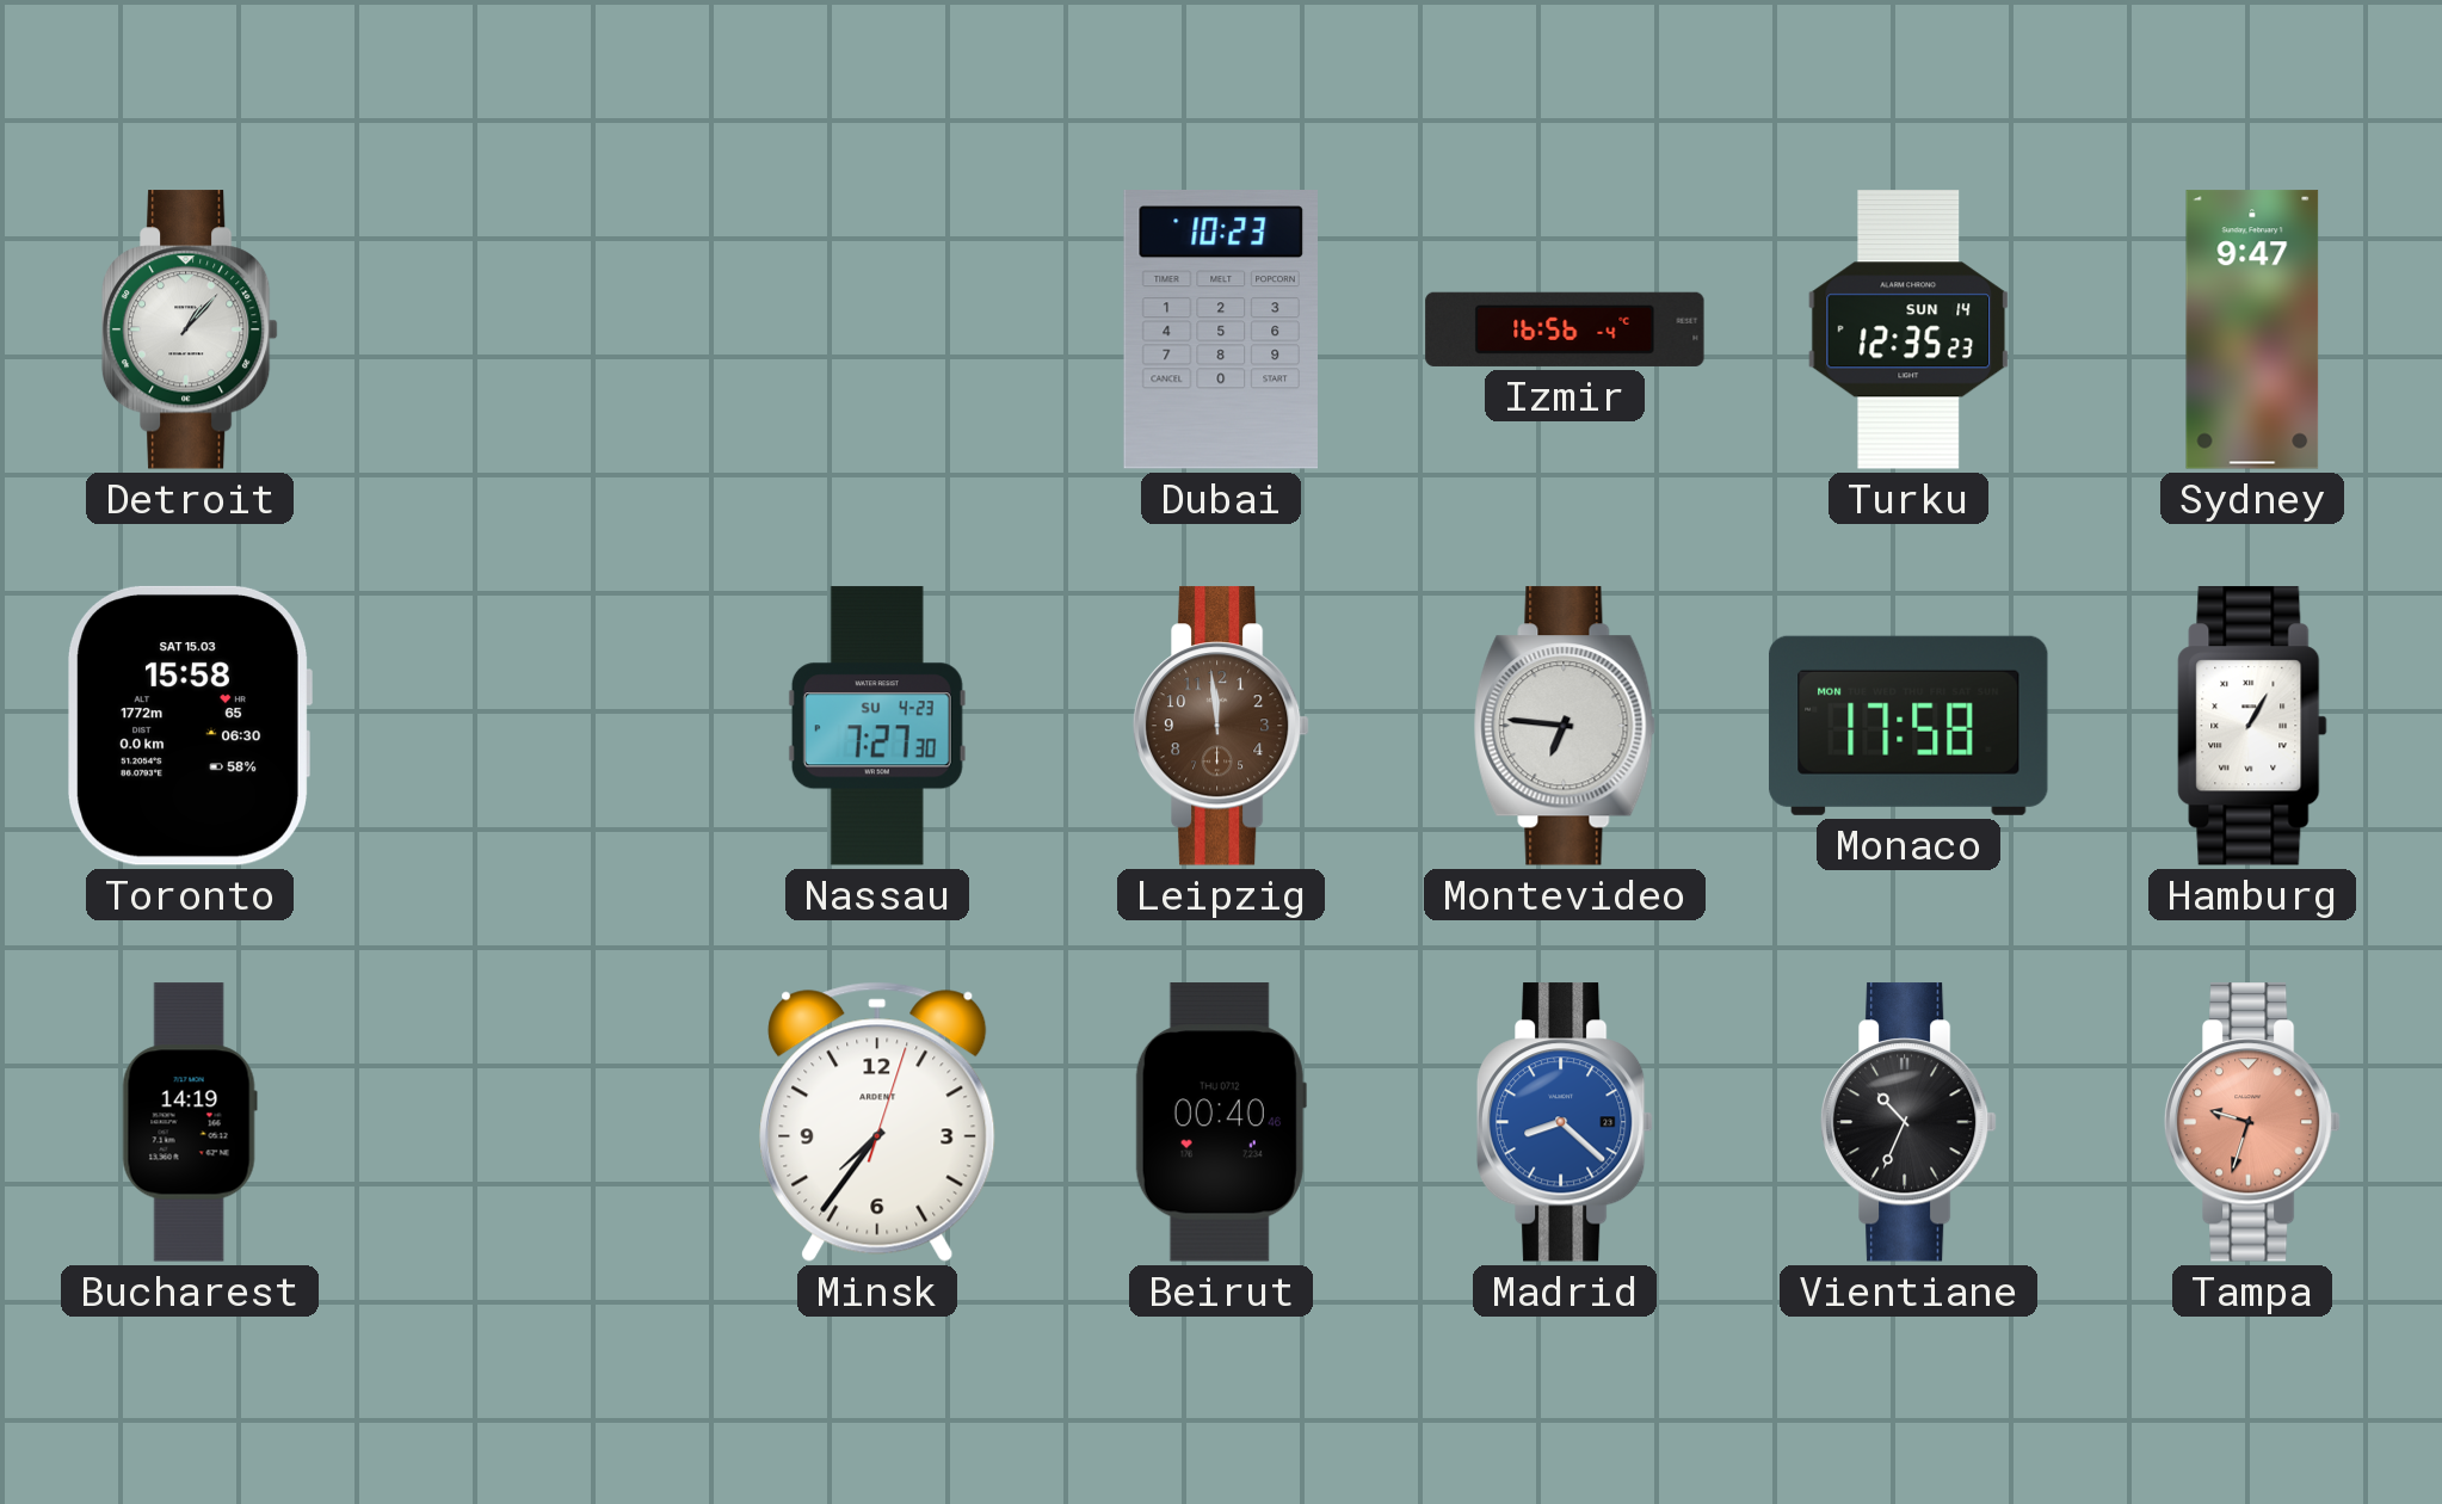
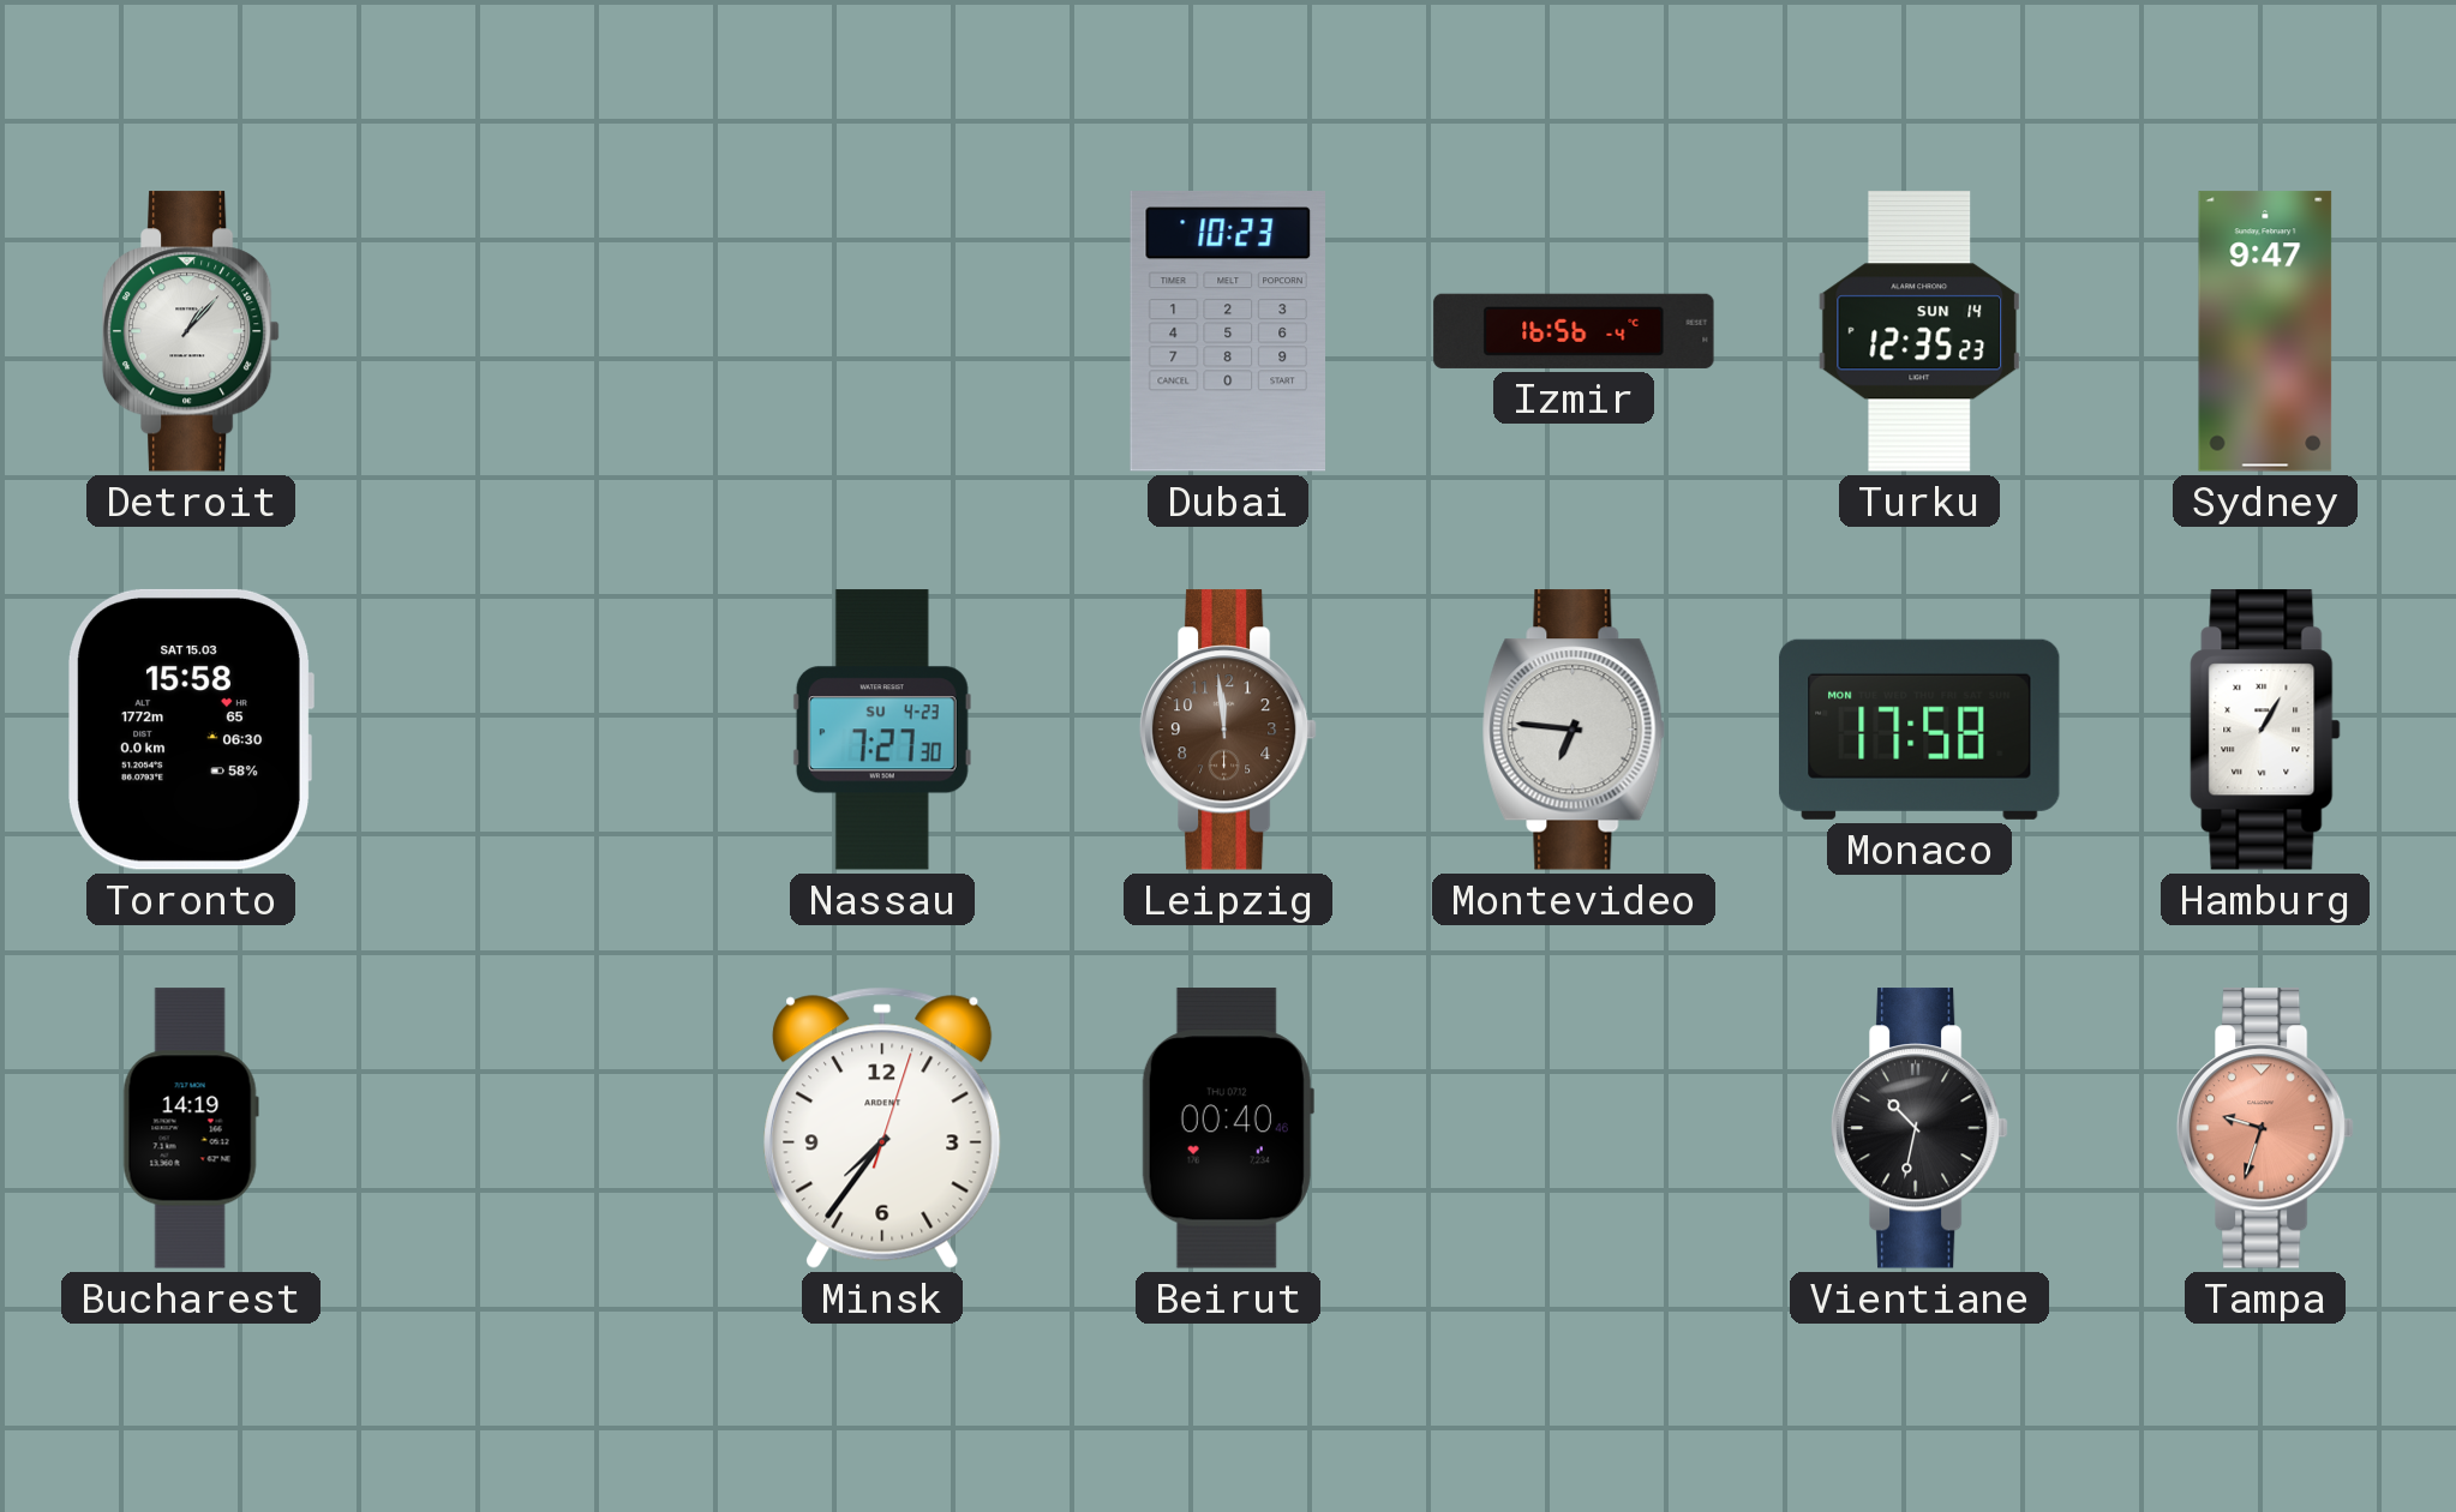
Madrid: 8:22 -> none
Vientiane: 10:34 -> 10:32
